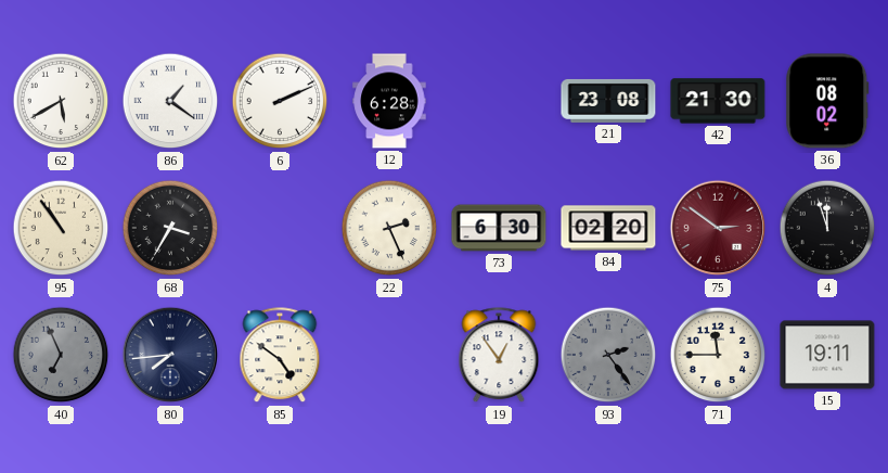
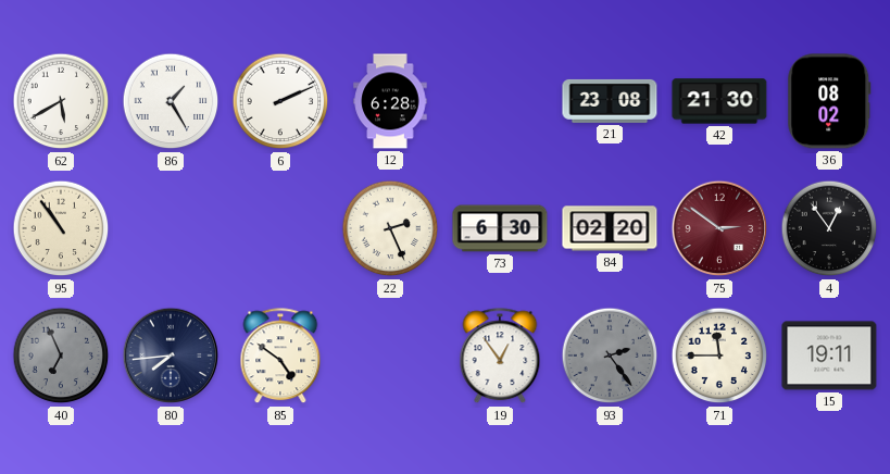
86: 1:21 -> 1:25
68: 3:35 -> none
4: 11:57 -> 12:54
